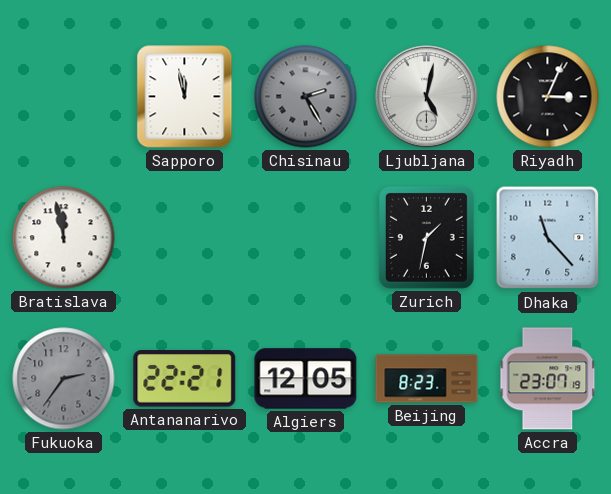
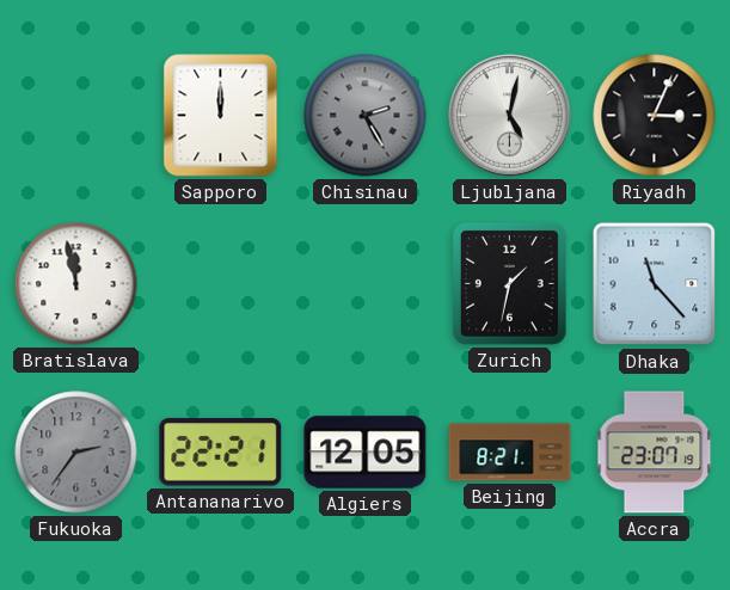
Sapporo: 11:58 -> 12:00
Beijing: 8:23 -> 8:21
